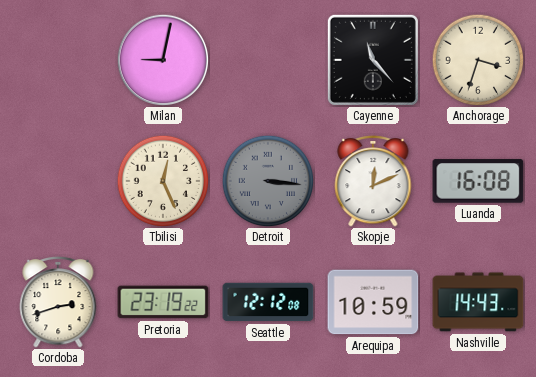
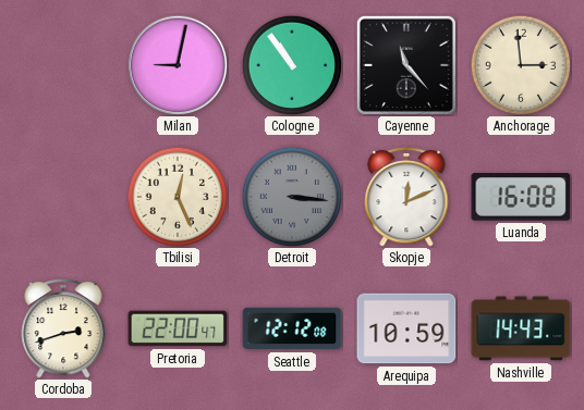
Cologne: none -> 10:54
Anchorage: 3:33 -> 2:59
Pretoria: 23:19 -> 22:00
